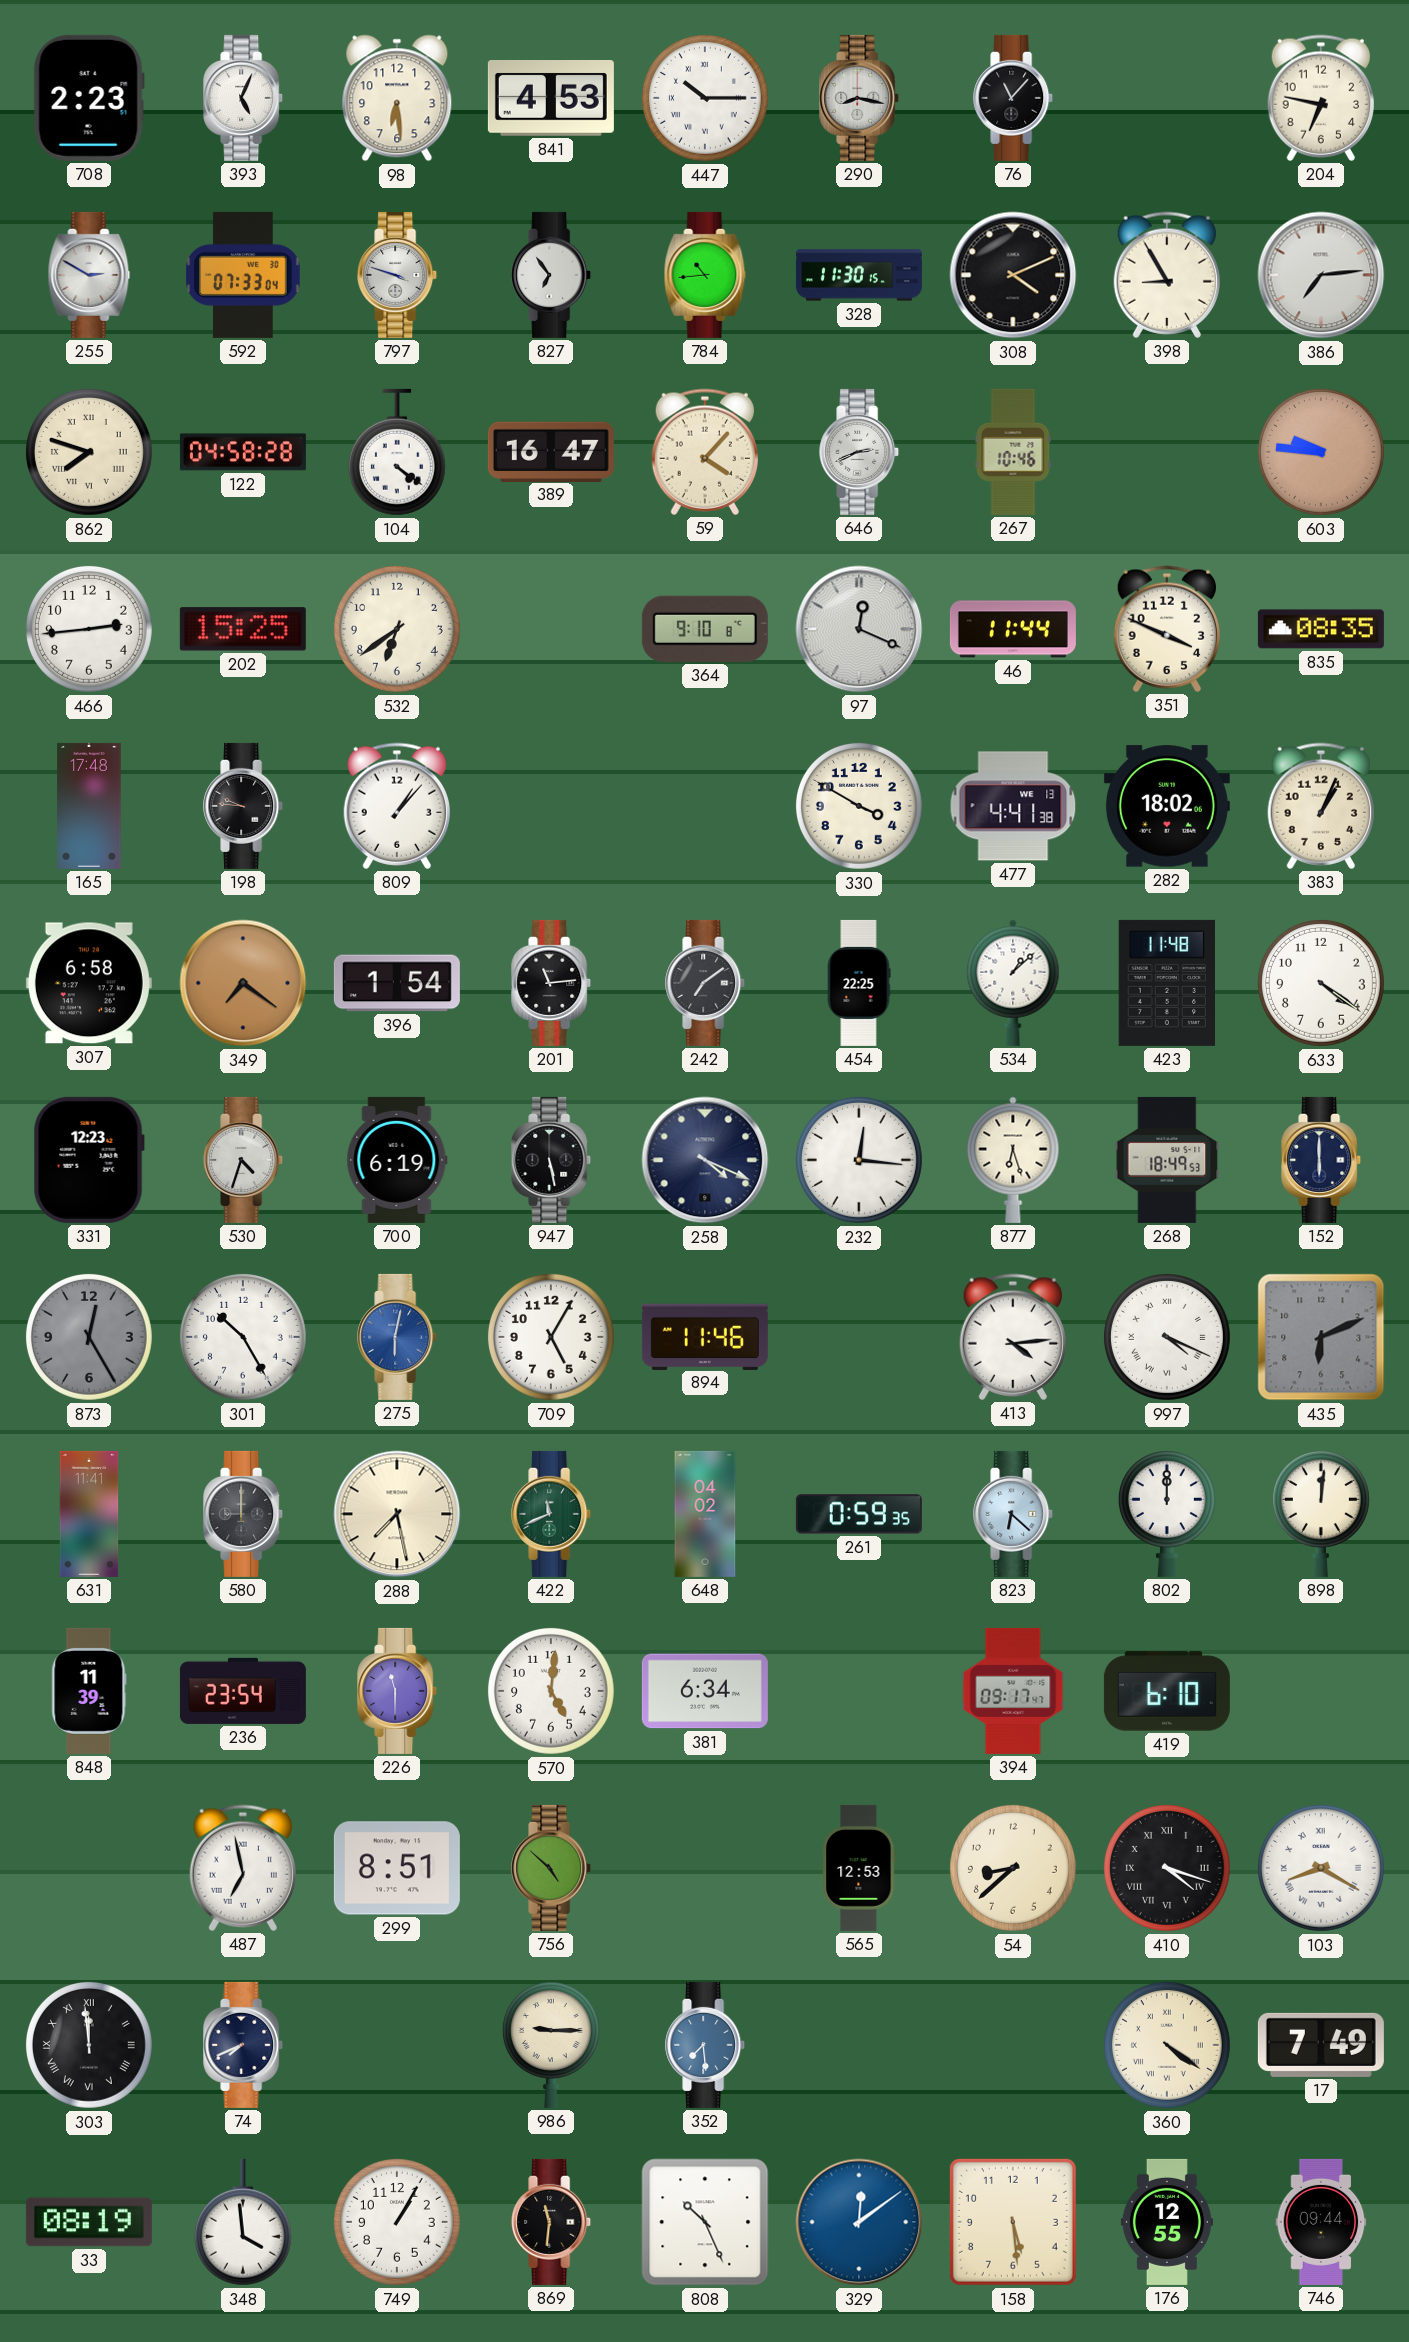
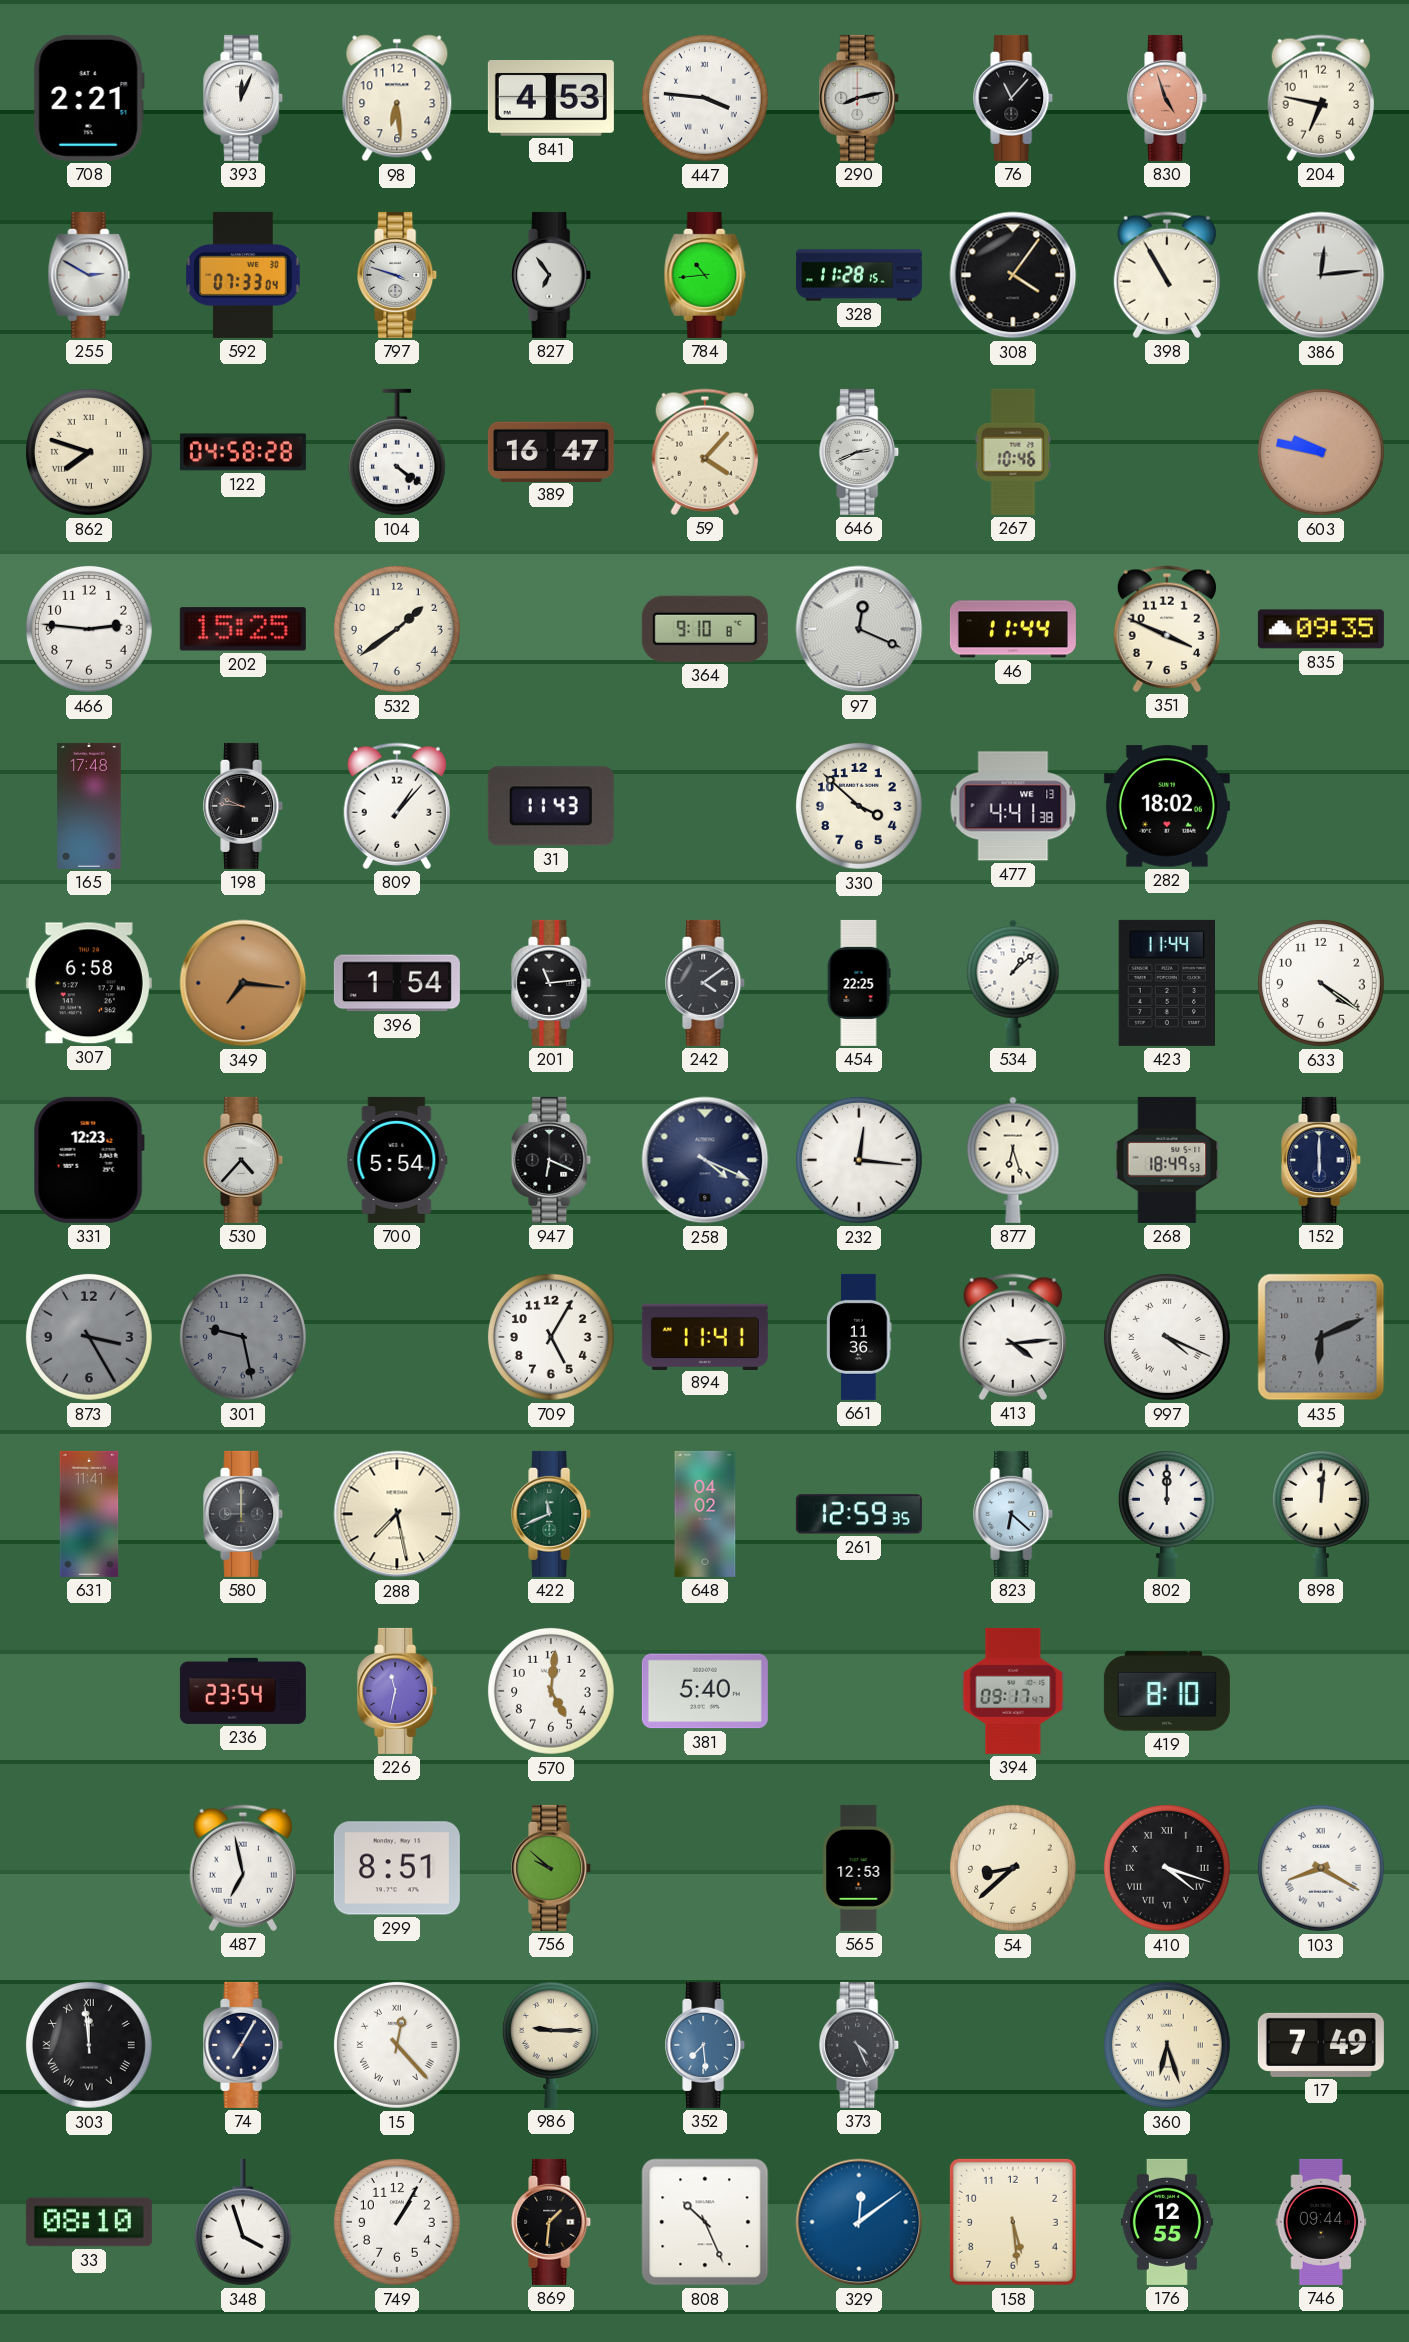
708: 2:23 -> 2:21
393: 5:04 -> 12:04
447: 10:15 -> 3:46
290: 8:17 -> 8:13
830: none -> 4:57
328: 11:30 -> 11:28
308: 4:11 -> 4:06
398: 8:55 -> 10:55
386: 7:14 -> 12:14
603: 9:46 -> 9:47
466: 2:44 -> 2:46
532: 6:39 -> 1:39
835: 08:35 -> 09:35
31: none -> 11:43
330: 3:50 -> 3:52
383: 1:04 -> none
349: 7:21 -> 7:16
242: 7:09 -> 4:09
423: 11:48 -> 11:44
530: 4:33 -> 4:37
700: 6:19 -> 5:54
947: 5:28 -> 6:19
873: 12:25 -> 3:25
301: 10:25 -> 9:28
301 dial: white -> grey
275: 6:02 -> none
894: 11:46 -> 11:41
661: none -> 11:36
261: 0:59 -> 12:59
848: 11:39 -> none
226: 11:30 -> 11:32
381: 6:34 -> 5:40
419: 6:10 -> 8:10
756: 4:52 -> 9:52
74: 7:41 -> 7:05
15: none -> 12:23
373: none -> 4:26
360: 4:21 -> 6:27
33: 08:19 -> 08:10
348: 3:59 -> 3:57
869: 11:31 -> 1:31
